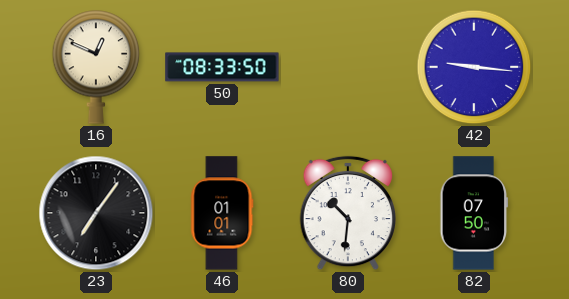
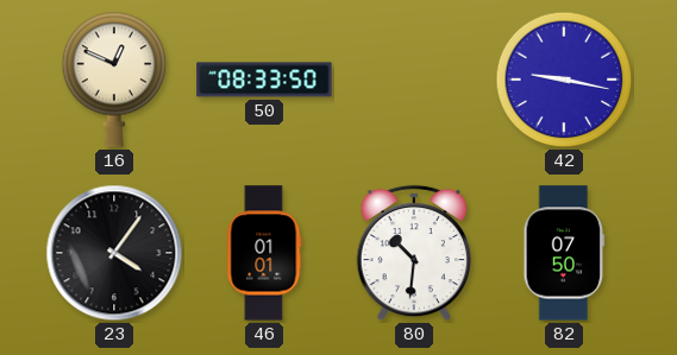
42: 9:16 -> 9:17
23: 7:06 -> 4:06
